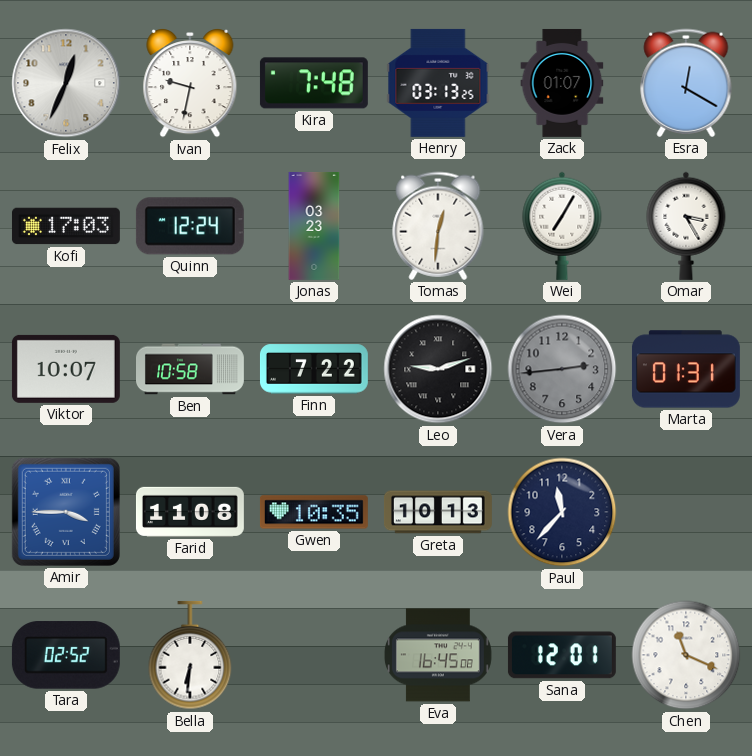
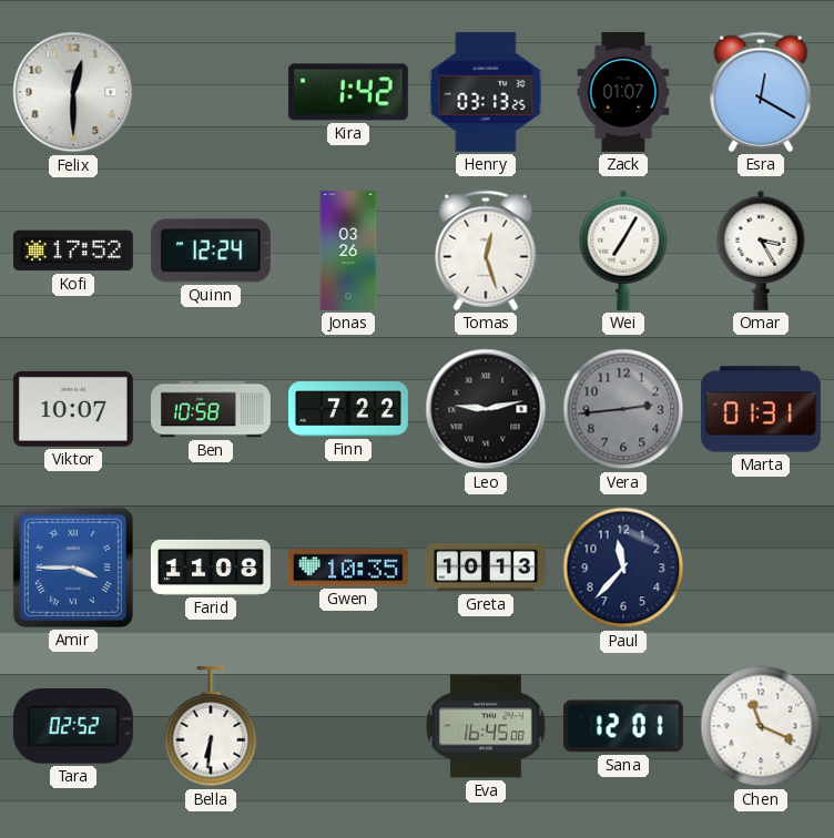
Felix: 12:34 -> 12:30
Ivan: 9:32 -> none
Kira: 7:48 -> 1:42
Kofi: 17:03 -> 17:52
Jonas: 03:23 -> 03:26
Tomas: 12:31 -> 12:27
Leo: 9:12 -> 9:13
